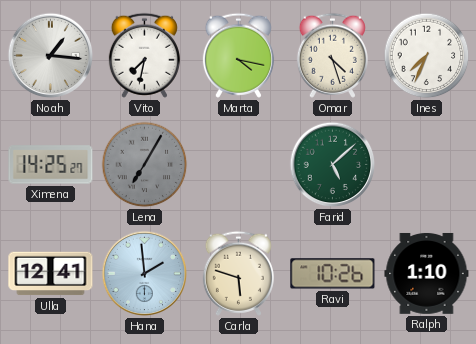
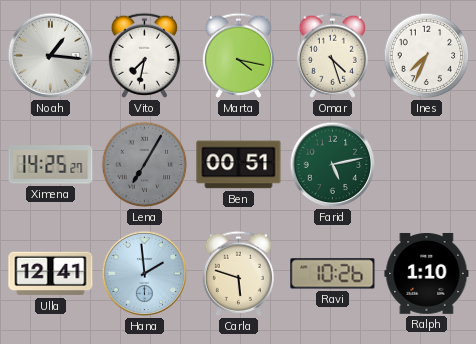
Ben: none -> 00:51
Farid: 5:08 -> 5:13
